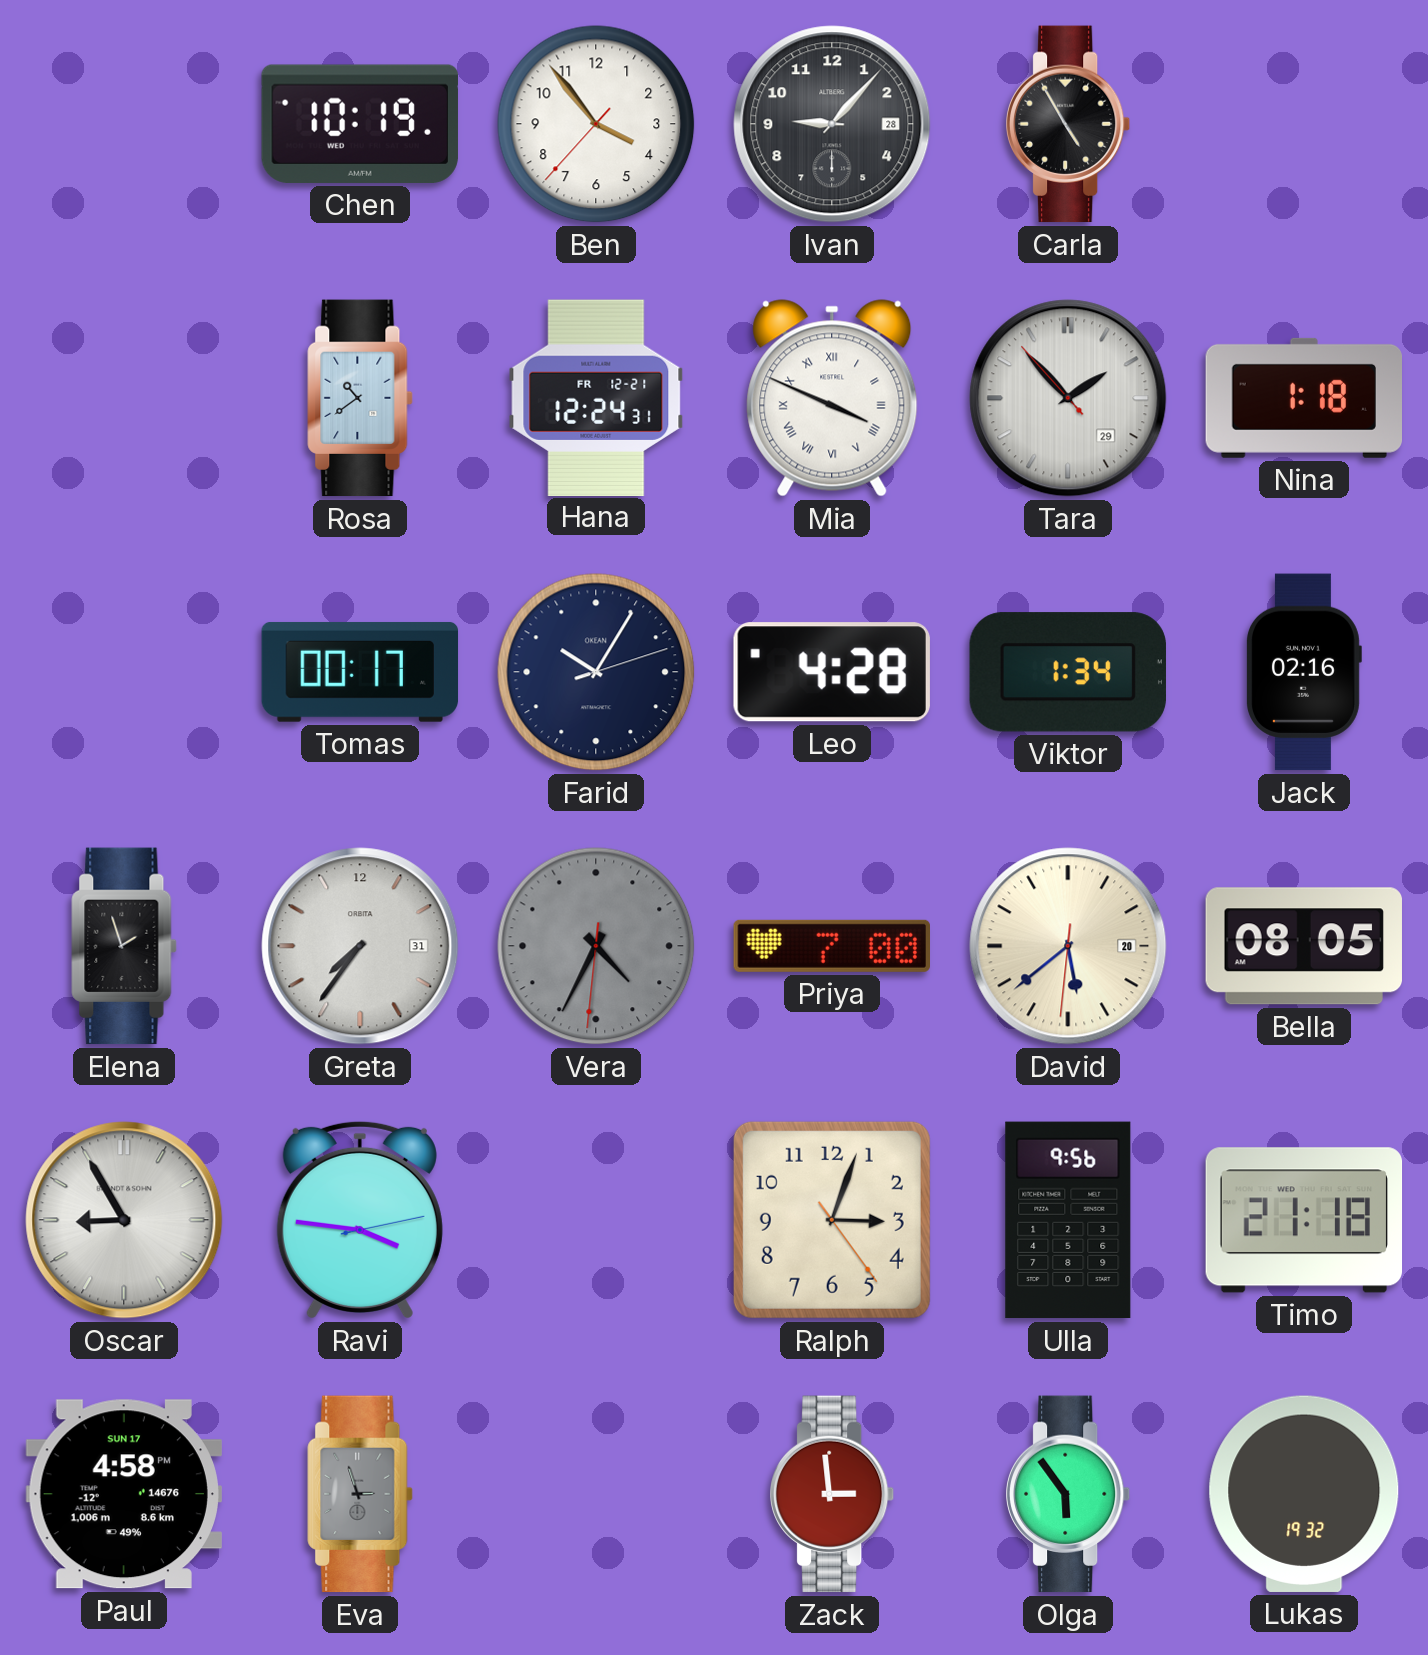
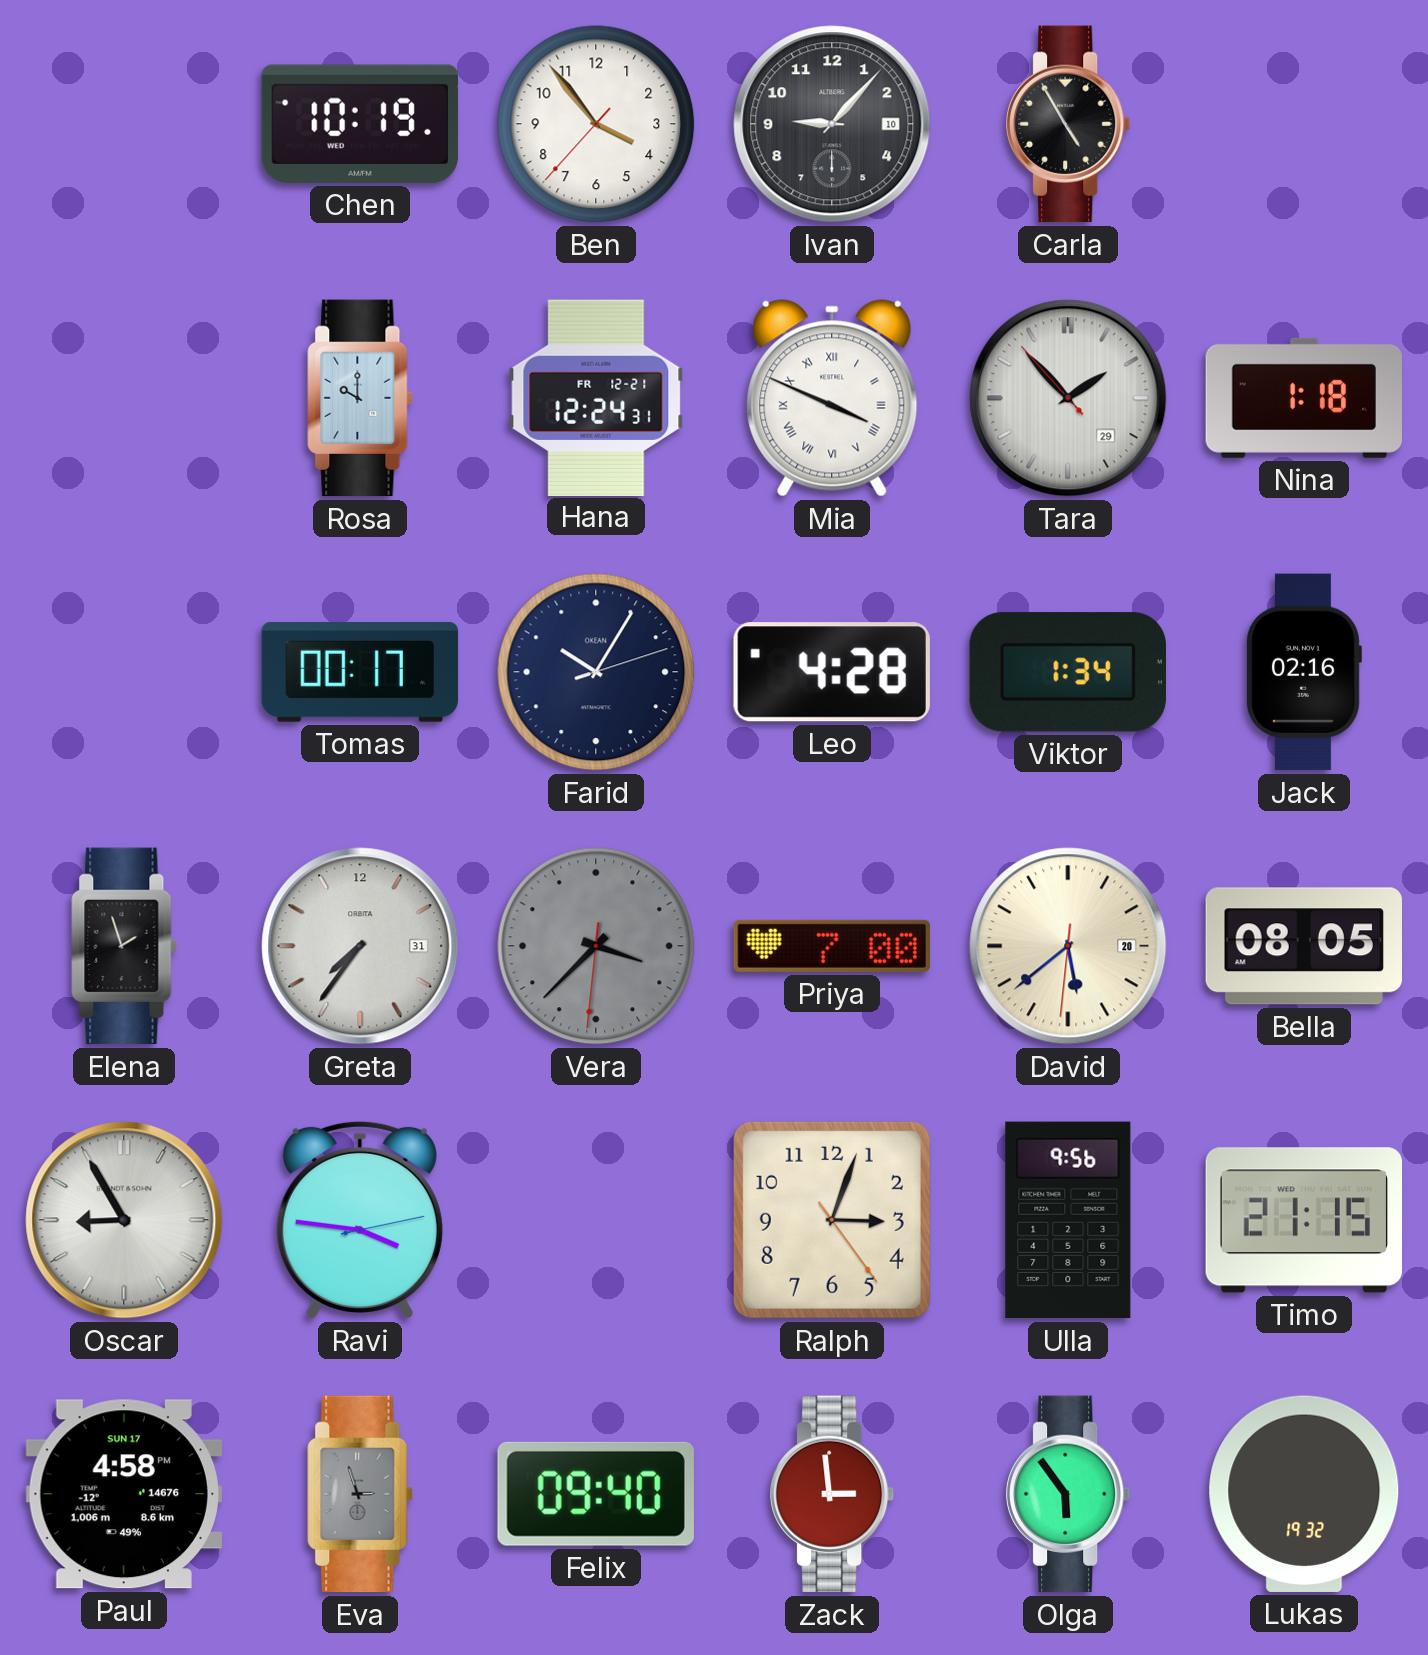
Ivan date: 28 -> 10
Rosa: 10:39 -> 10:00
Vera: 4:34 -> 3:37
Timo: 21:18 -> 21:15
Felix: none -> 09:40
